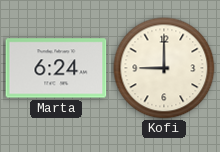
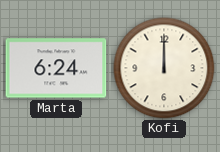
Kofi: 9:00 -> 12:00
